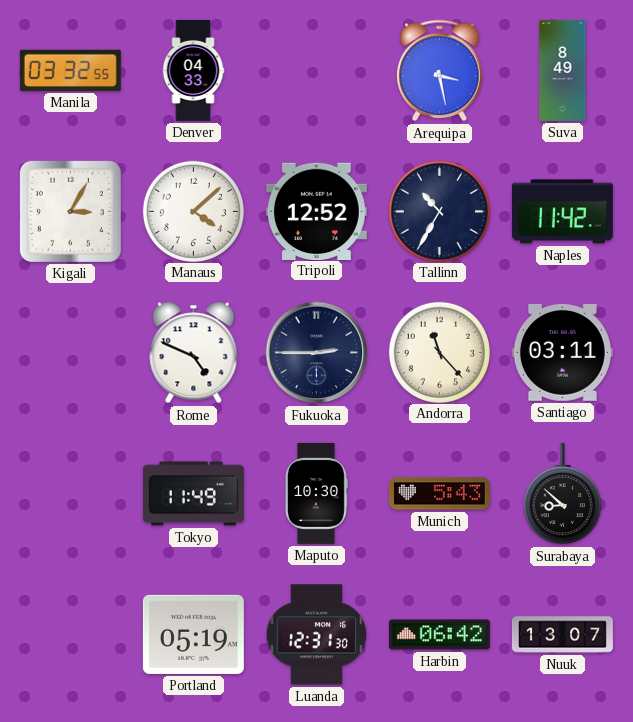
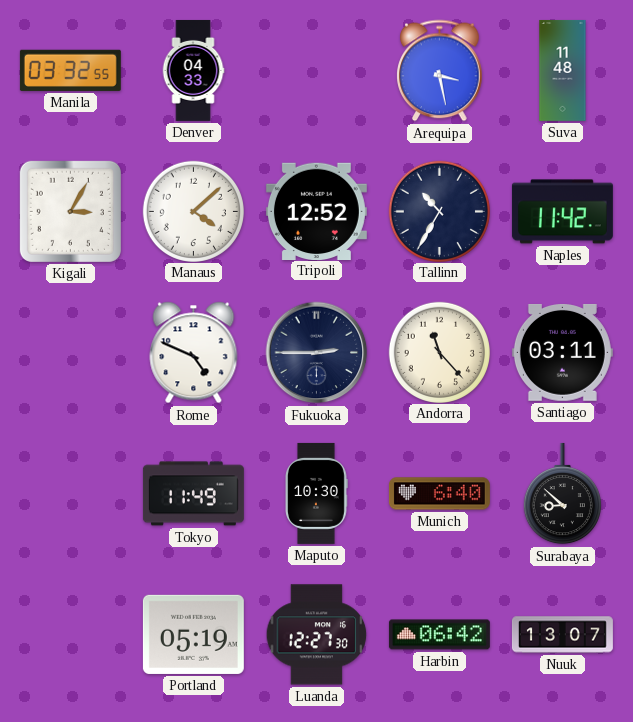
Suva: 8:49 -> 11:48
Munich: 5:43 -> 6:40
Luanda: 12:31 -> 12:27
